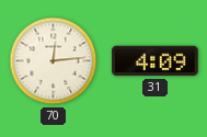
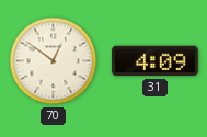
70: 12:14 -> 12:51
